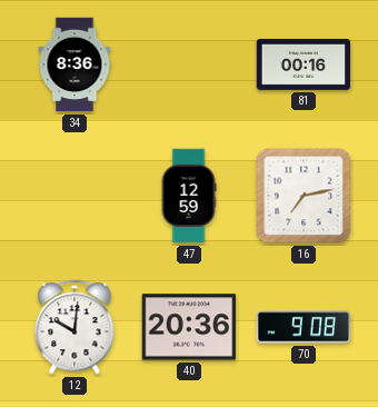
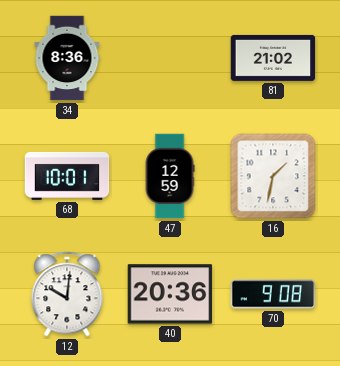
81: 00:16 -> 21:02
68: none -> 10:01
16: 7:13 -> 1:32
